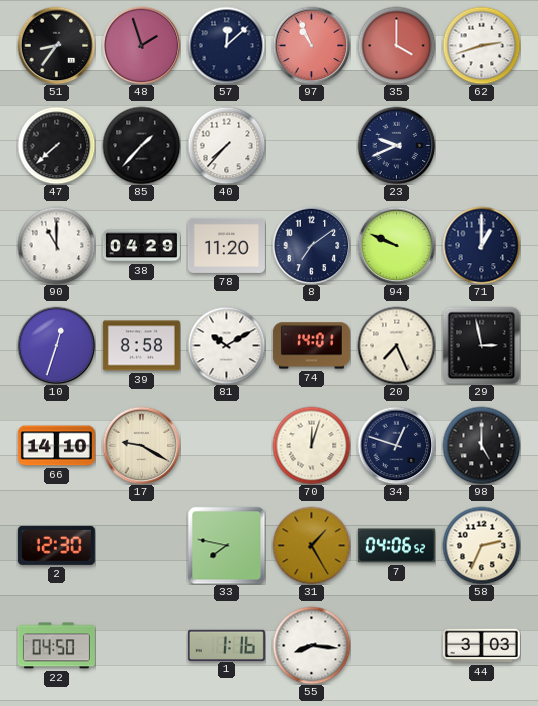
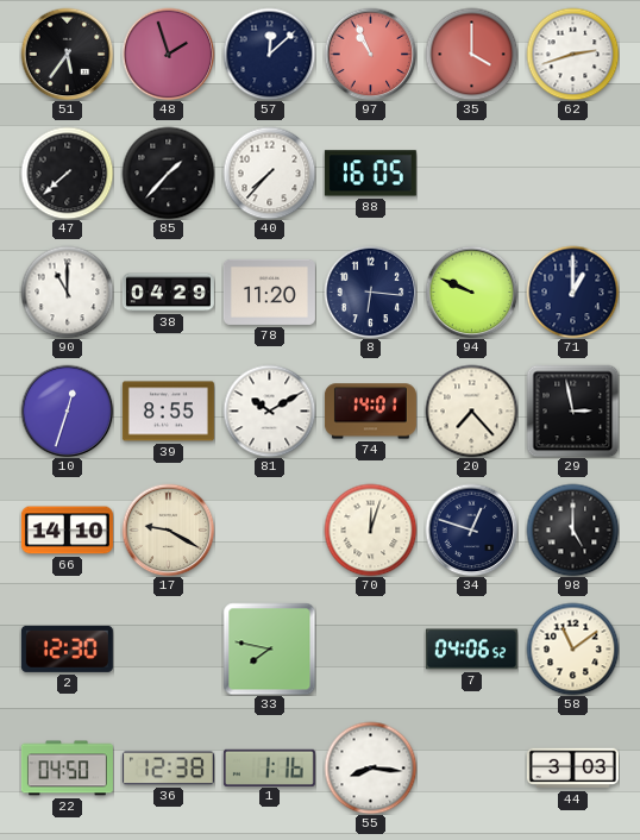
51: 8:36 -> 5:36
88: none -> 16:05
23: 9:41 -> none
8: 7:09 -> 6:16
39: 8:58 -> 8:55
20: 7:26 -> 7:23
31: 1:25 -> none
58: 2:34 -> 11:09
36: none -> 12:38
